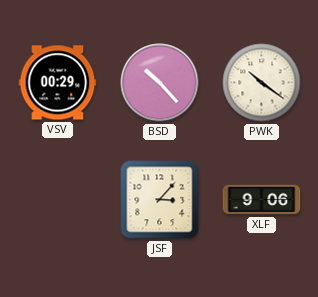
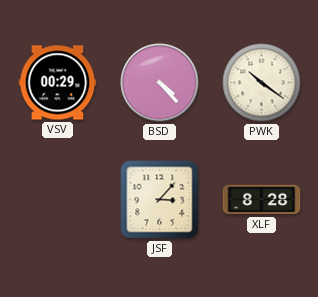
BSD: 10:23 -> 4:23
XLF: 9:06 -> 8:28
